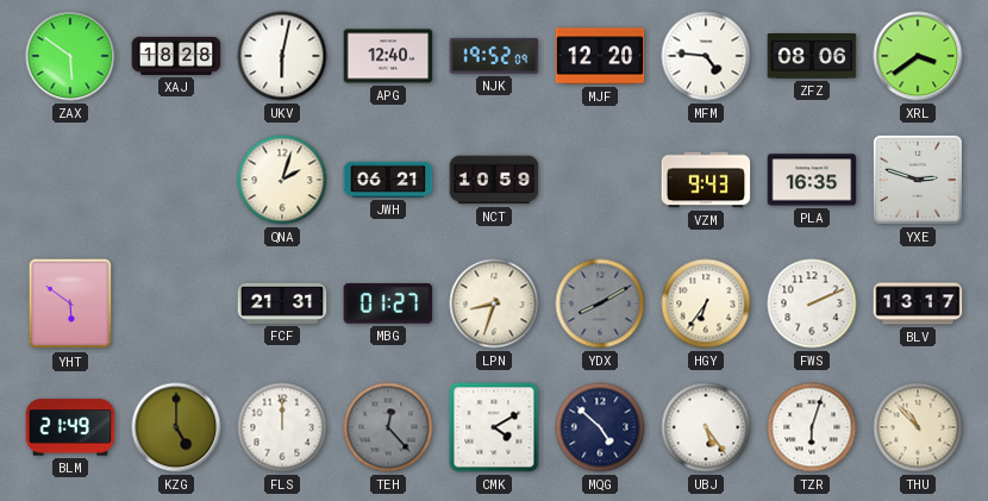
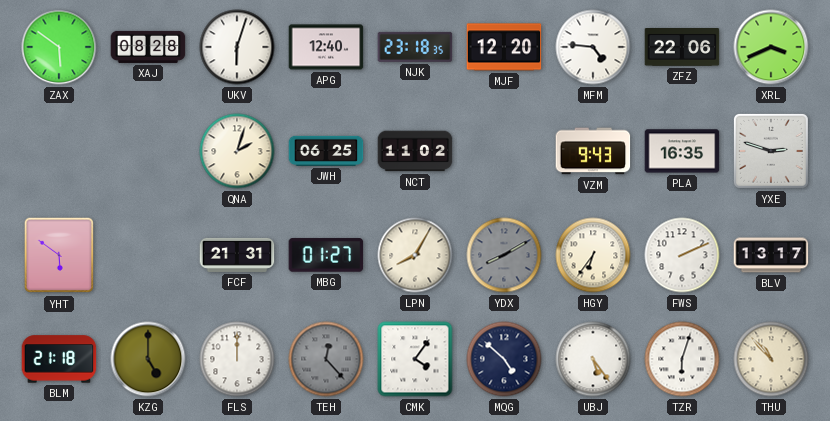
XAJ: 18:28 -> 08:28
UKV: 6:02 -> 6:03
NJK: 19:52 -> 23:18
ZFZ: 08:06 -> 22:06
XRL: 3:39 -> 3:41
JWH: 06:21 -> 06:25
NCT: 10:59 -> 11:02
LPN: 8:33 -> 8:05
BLM: 21:49 -> 21:18
CMK: 4:10 -> 4:06
